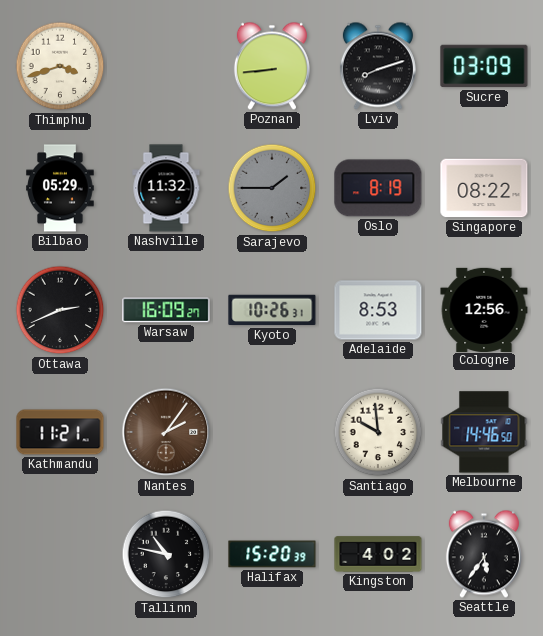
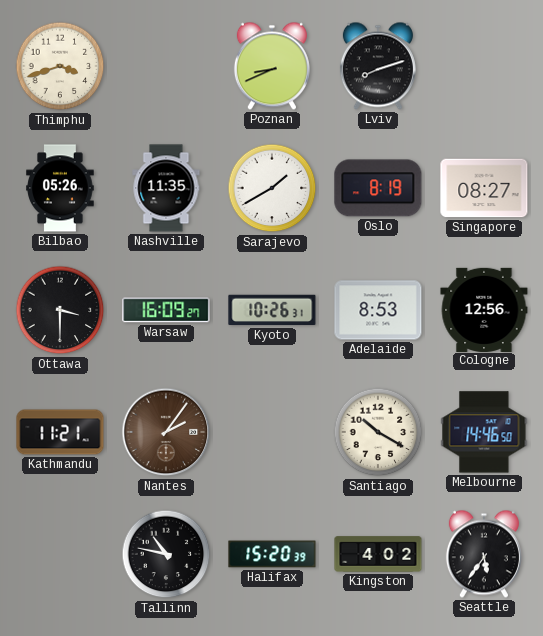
Poznan: 8:44 -> 8:41
Sucre: 03:09 -> none
Bilbao: 05:29 -> 05:26
Nashville: 11:32 -> 11:35
Sarajevo: 1:45 -> 1:40
Sarajevo dial: grey -> white
Singapore: 08:22 -> 08:27
Ottawa: 2:41 -> 3:30
Santiago: 9:59 -> 10:20
